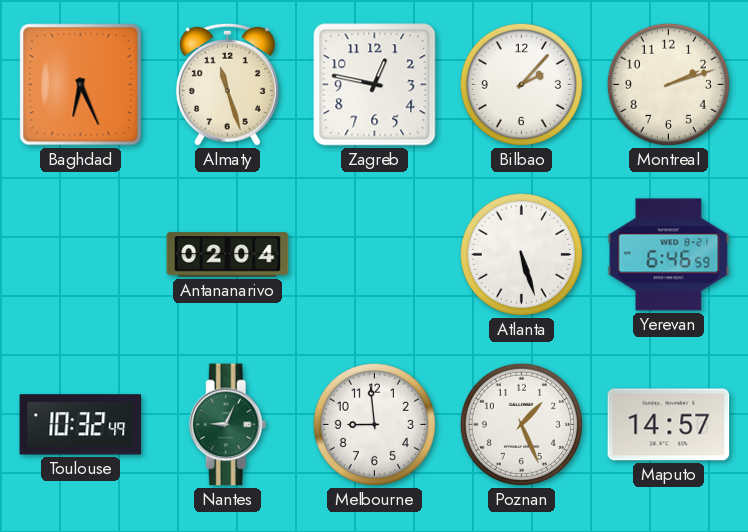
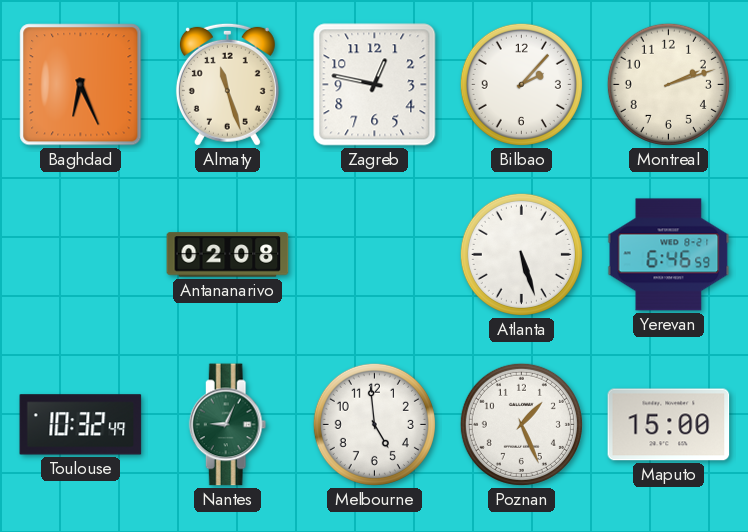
Antananarivo: 02:04 -> 02:08
Melbourne: 8:59 -> 4:59
Maputo: 14:57 -> 15:00
